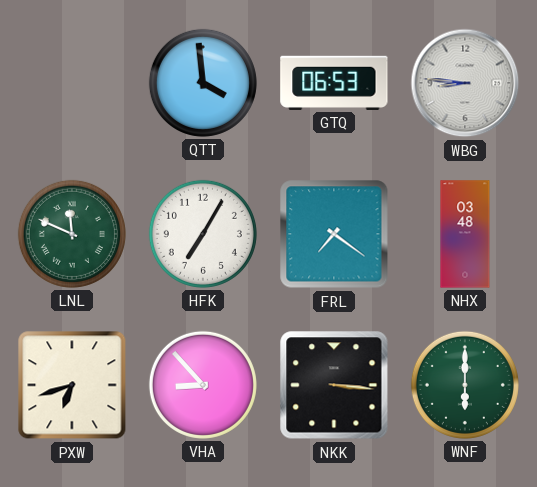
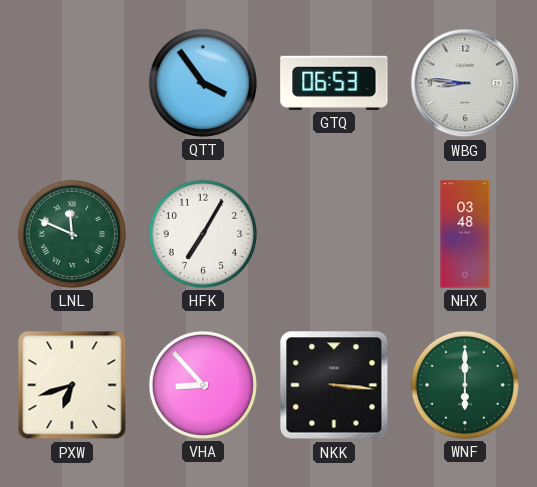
QTT: 3:59 -> 3:54
FRL: 7:21 -> none
